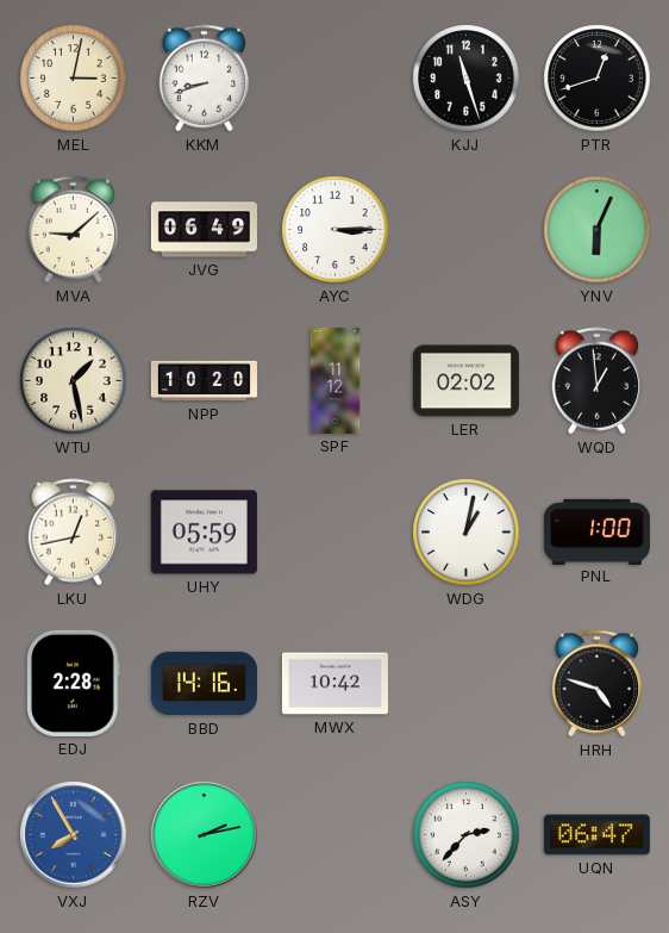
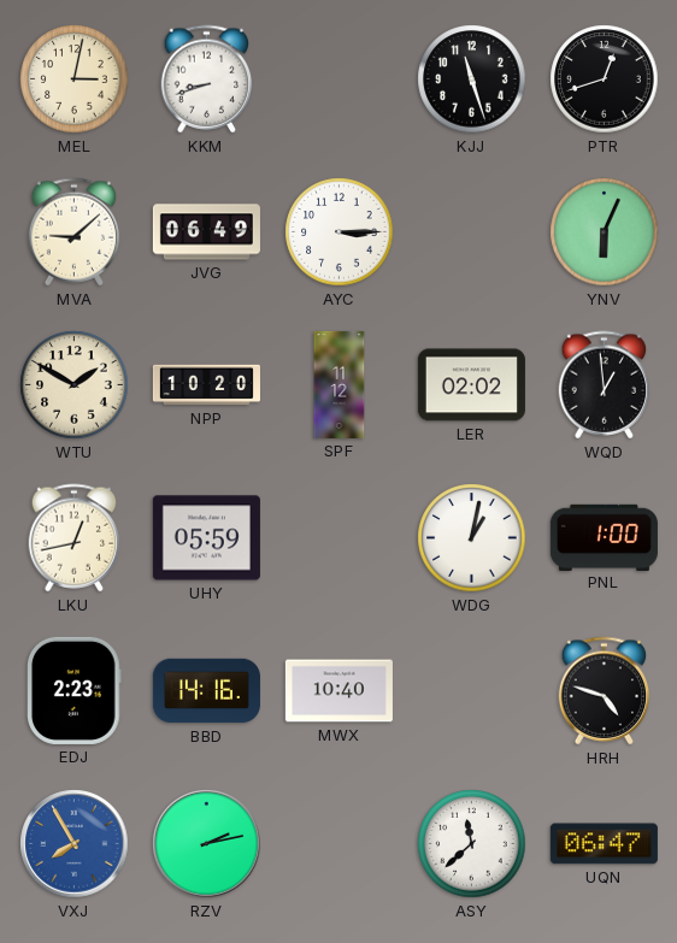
WTU: 1:28 -> 1:50
EDJ: 2:28 -> 2:23
MWX: 10:42 -> 10:40
ASY: 2:37 -> 11:38
